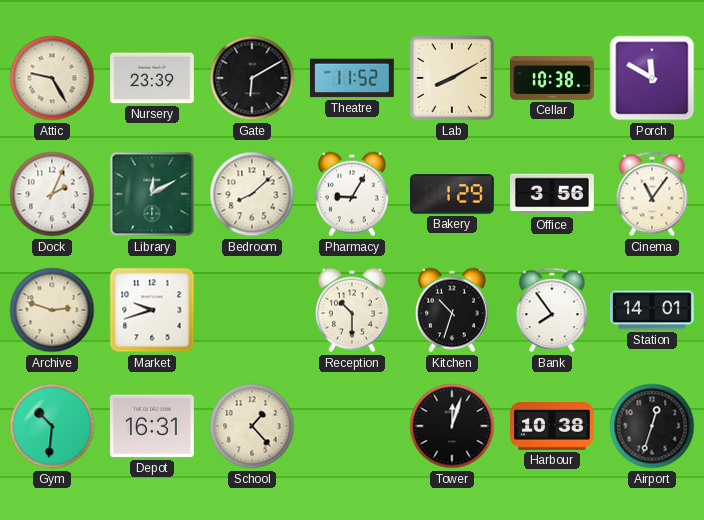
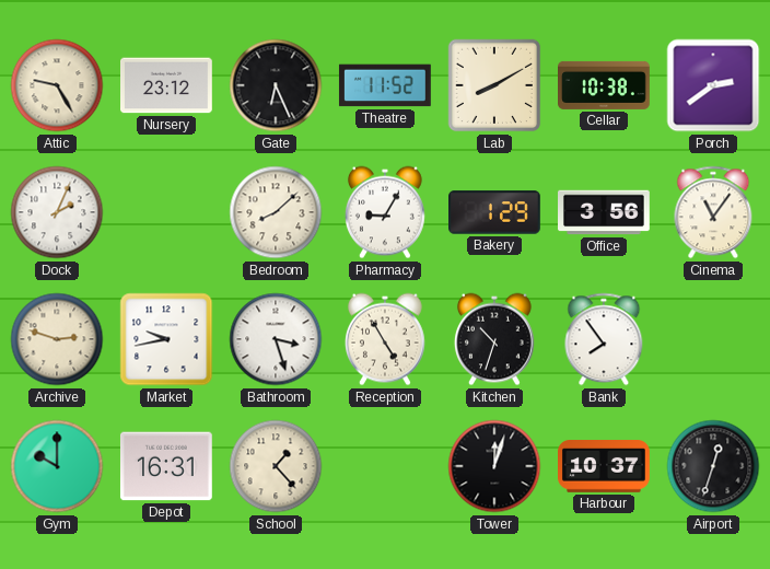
Nursery: 23:39 -> 23:12
Gate: 6:10 -> 6:26
Porch: 11:50 -> 2:39
Library: 12:10 -> none
Market: 9:42 -> 9:43
Bathroom: none -> 3:27
Reception: 10:30 -> 4:55
Station: 14:01 -> none
Gym: 10:31 -> 10:00
Harbour: 10:38 -> 10:37
